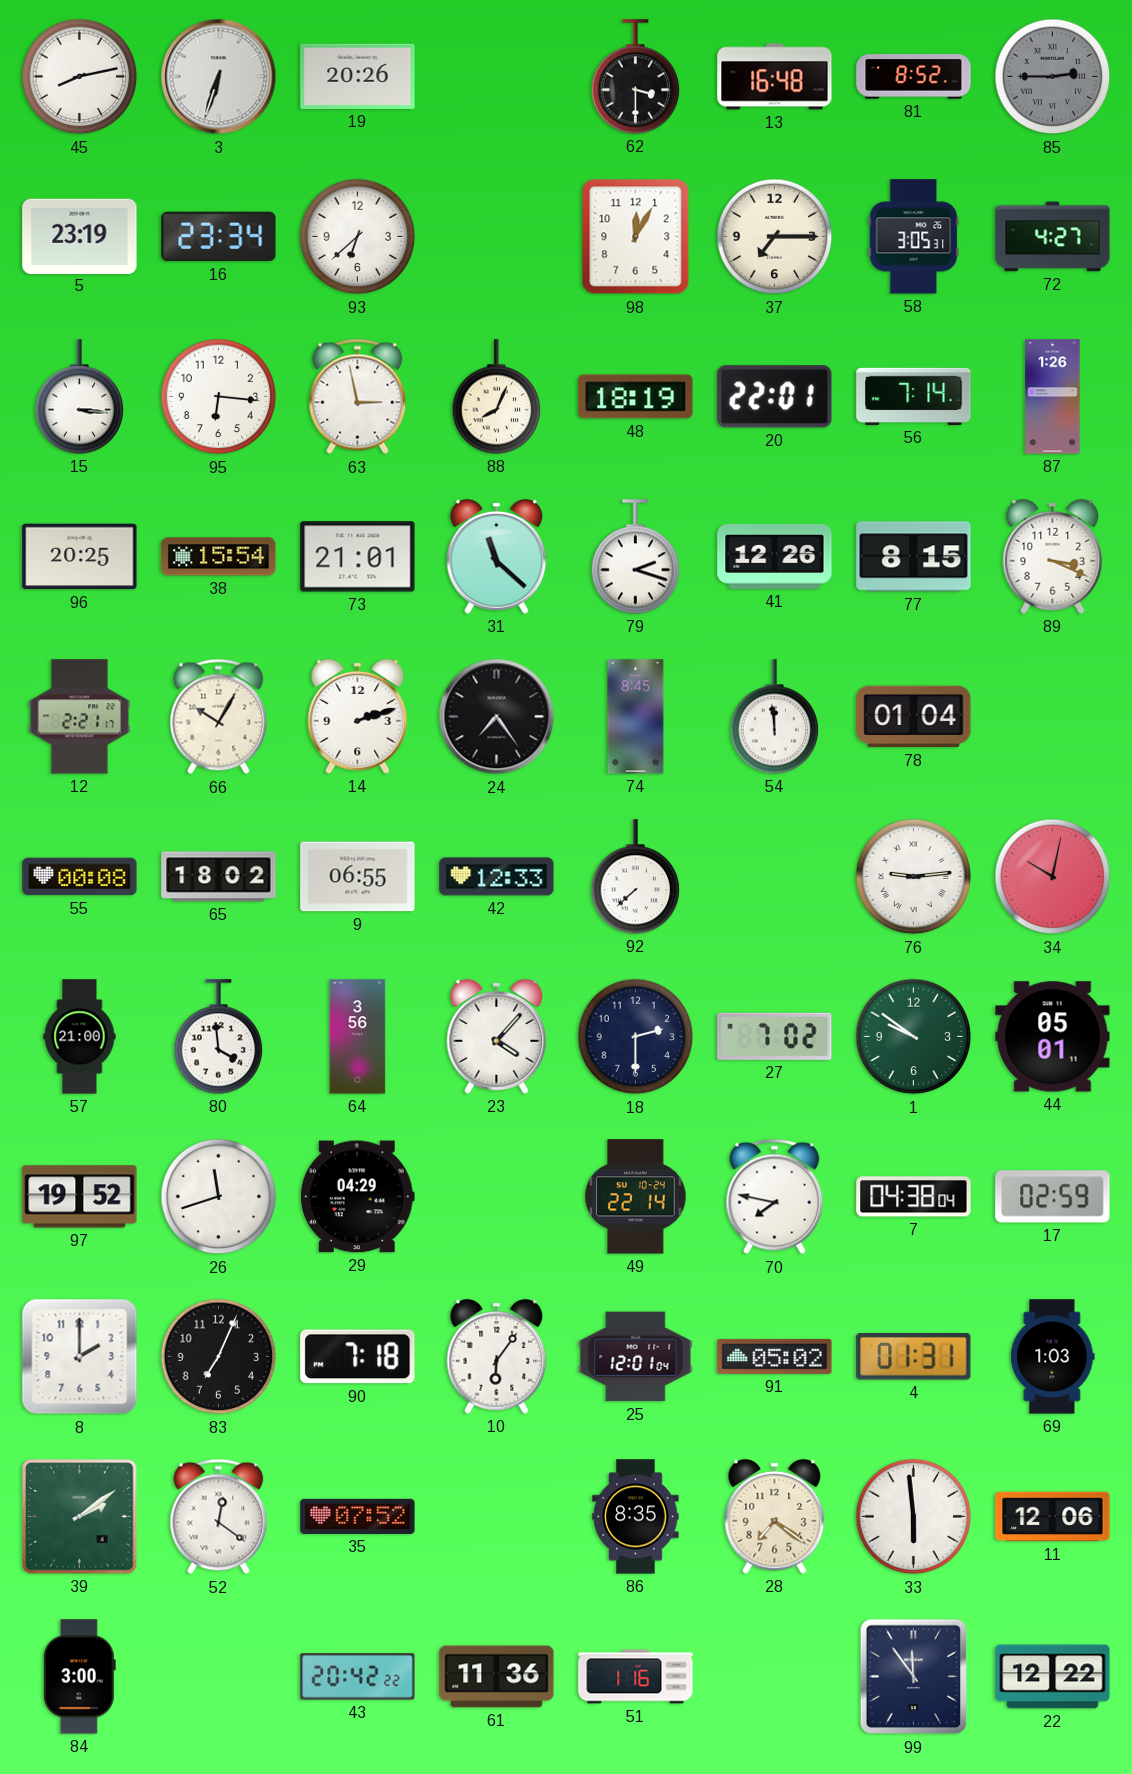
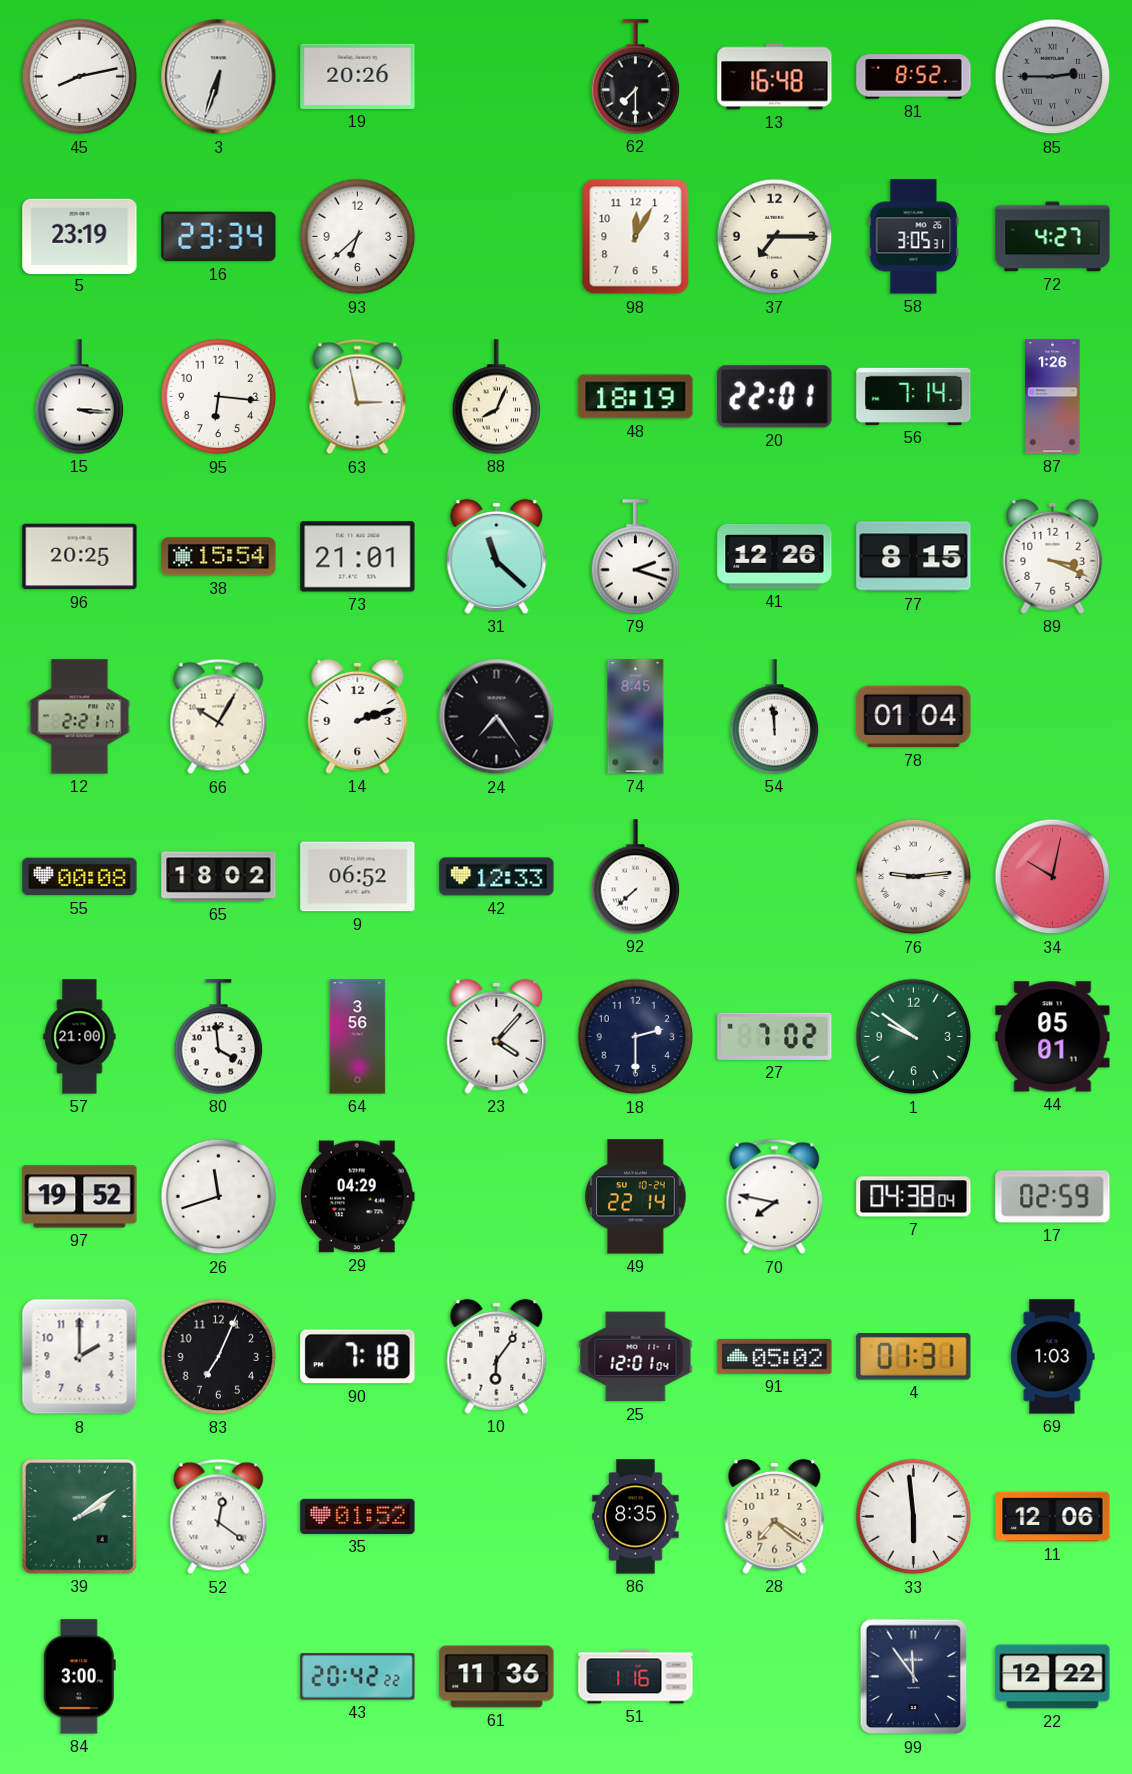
62: 3:30 -> 7:30
9: 06:55 -> 06:52
35: 07:52 -> 01:52
